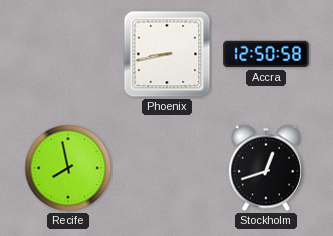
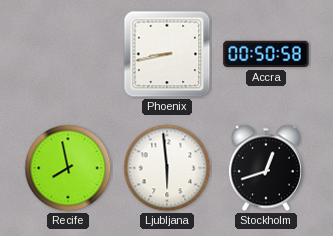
Accra: 12:50 -> 00:50
Ljubljana: none -> 5:59
